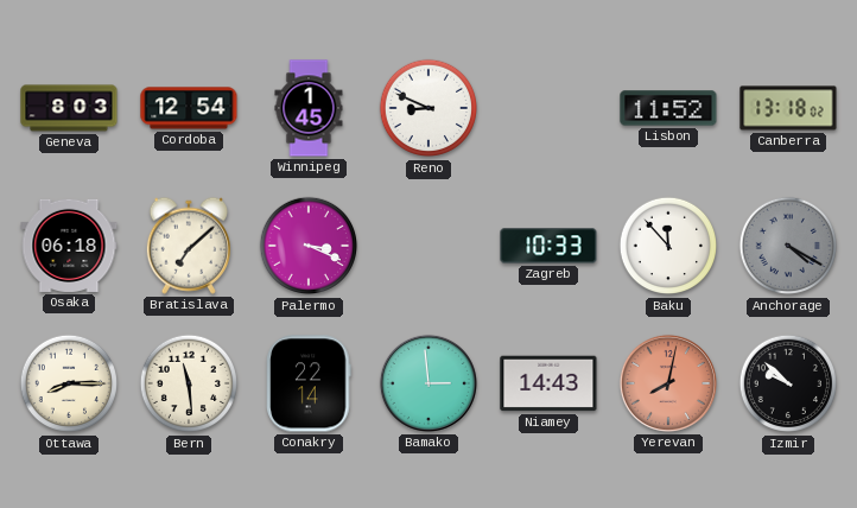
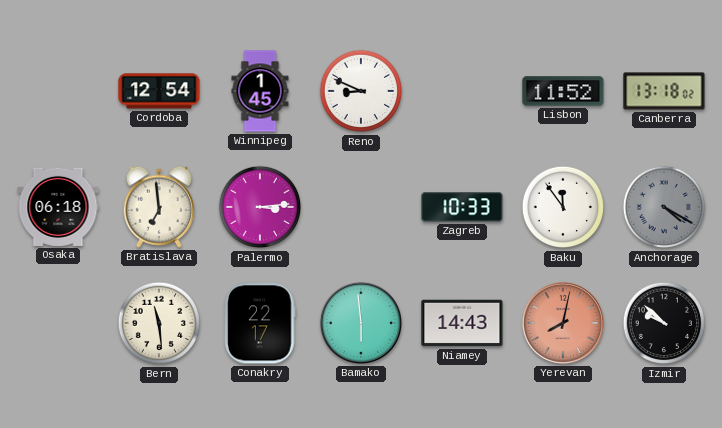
Geneva: 8:03 -> none
Bratislava: 7:08 -> 6:59
Palermo: 3:19 -> 3:14
Baku: 11:53 -> 11:54
Ottawa: 8:15 -> none
Conakry: 22:14 -> 22:17
Bamako: 2:59 -> 5:59
